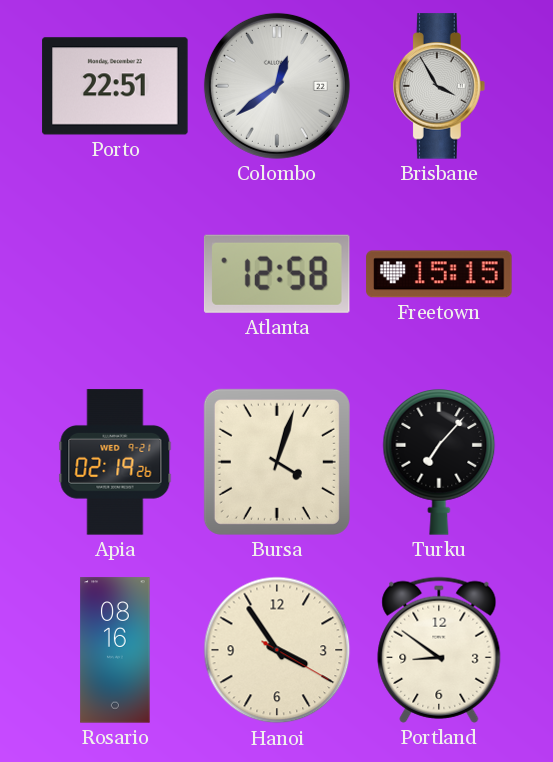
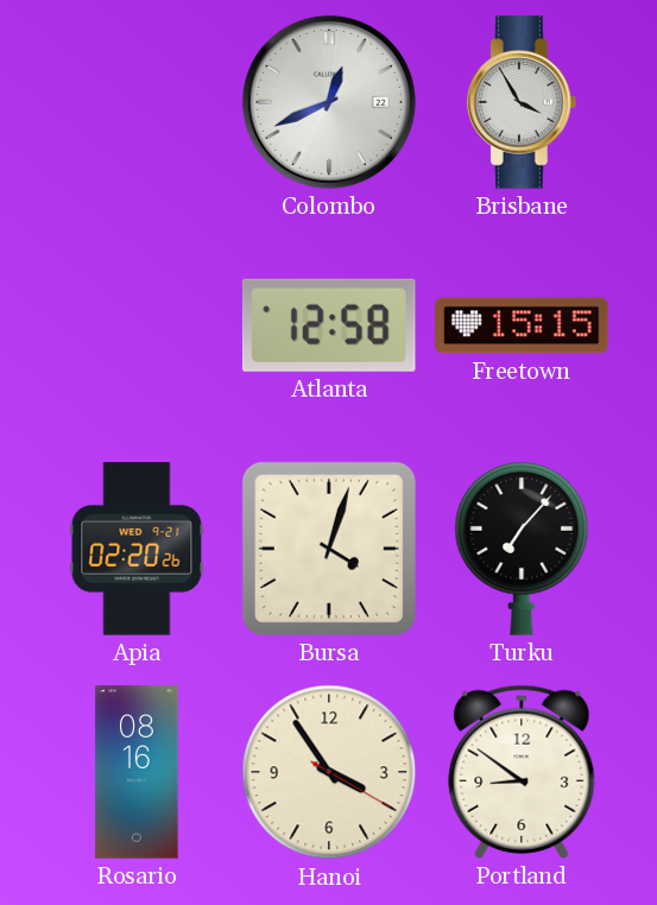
Porto: 22:51 -> none
Colombo: 12:39 -> 12:41
Apia: 02:19 -> 02:20
